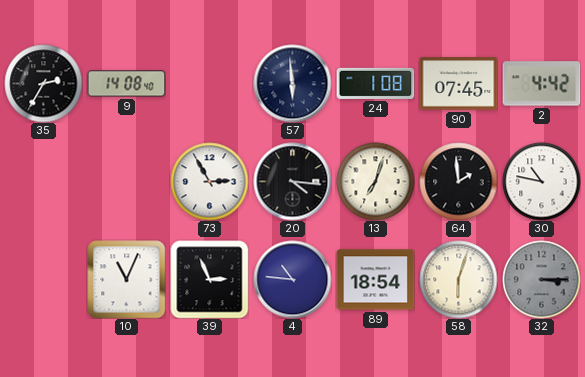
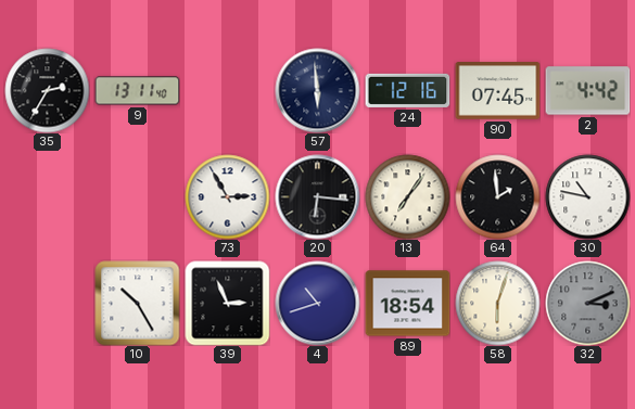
9: 14:08 -> 13:11
24: 1:08 -> 12:16
20: 4:16 -> 6:16
13: 7:03 -> 7:06
10: 11:04 -> 10:25
4: 10:46 -> 10:42
32: 3:15 -> 3:11
